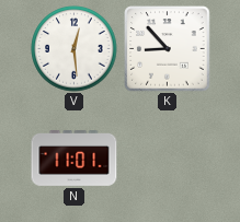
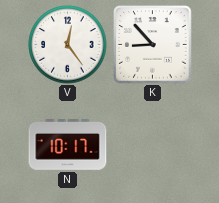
V: 12:29 -> 12:24
N: 11:01 -> 10:17
